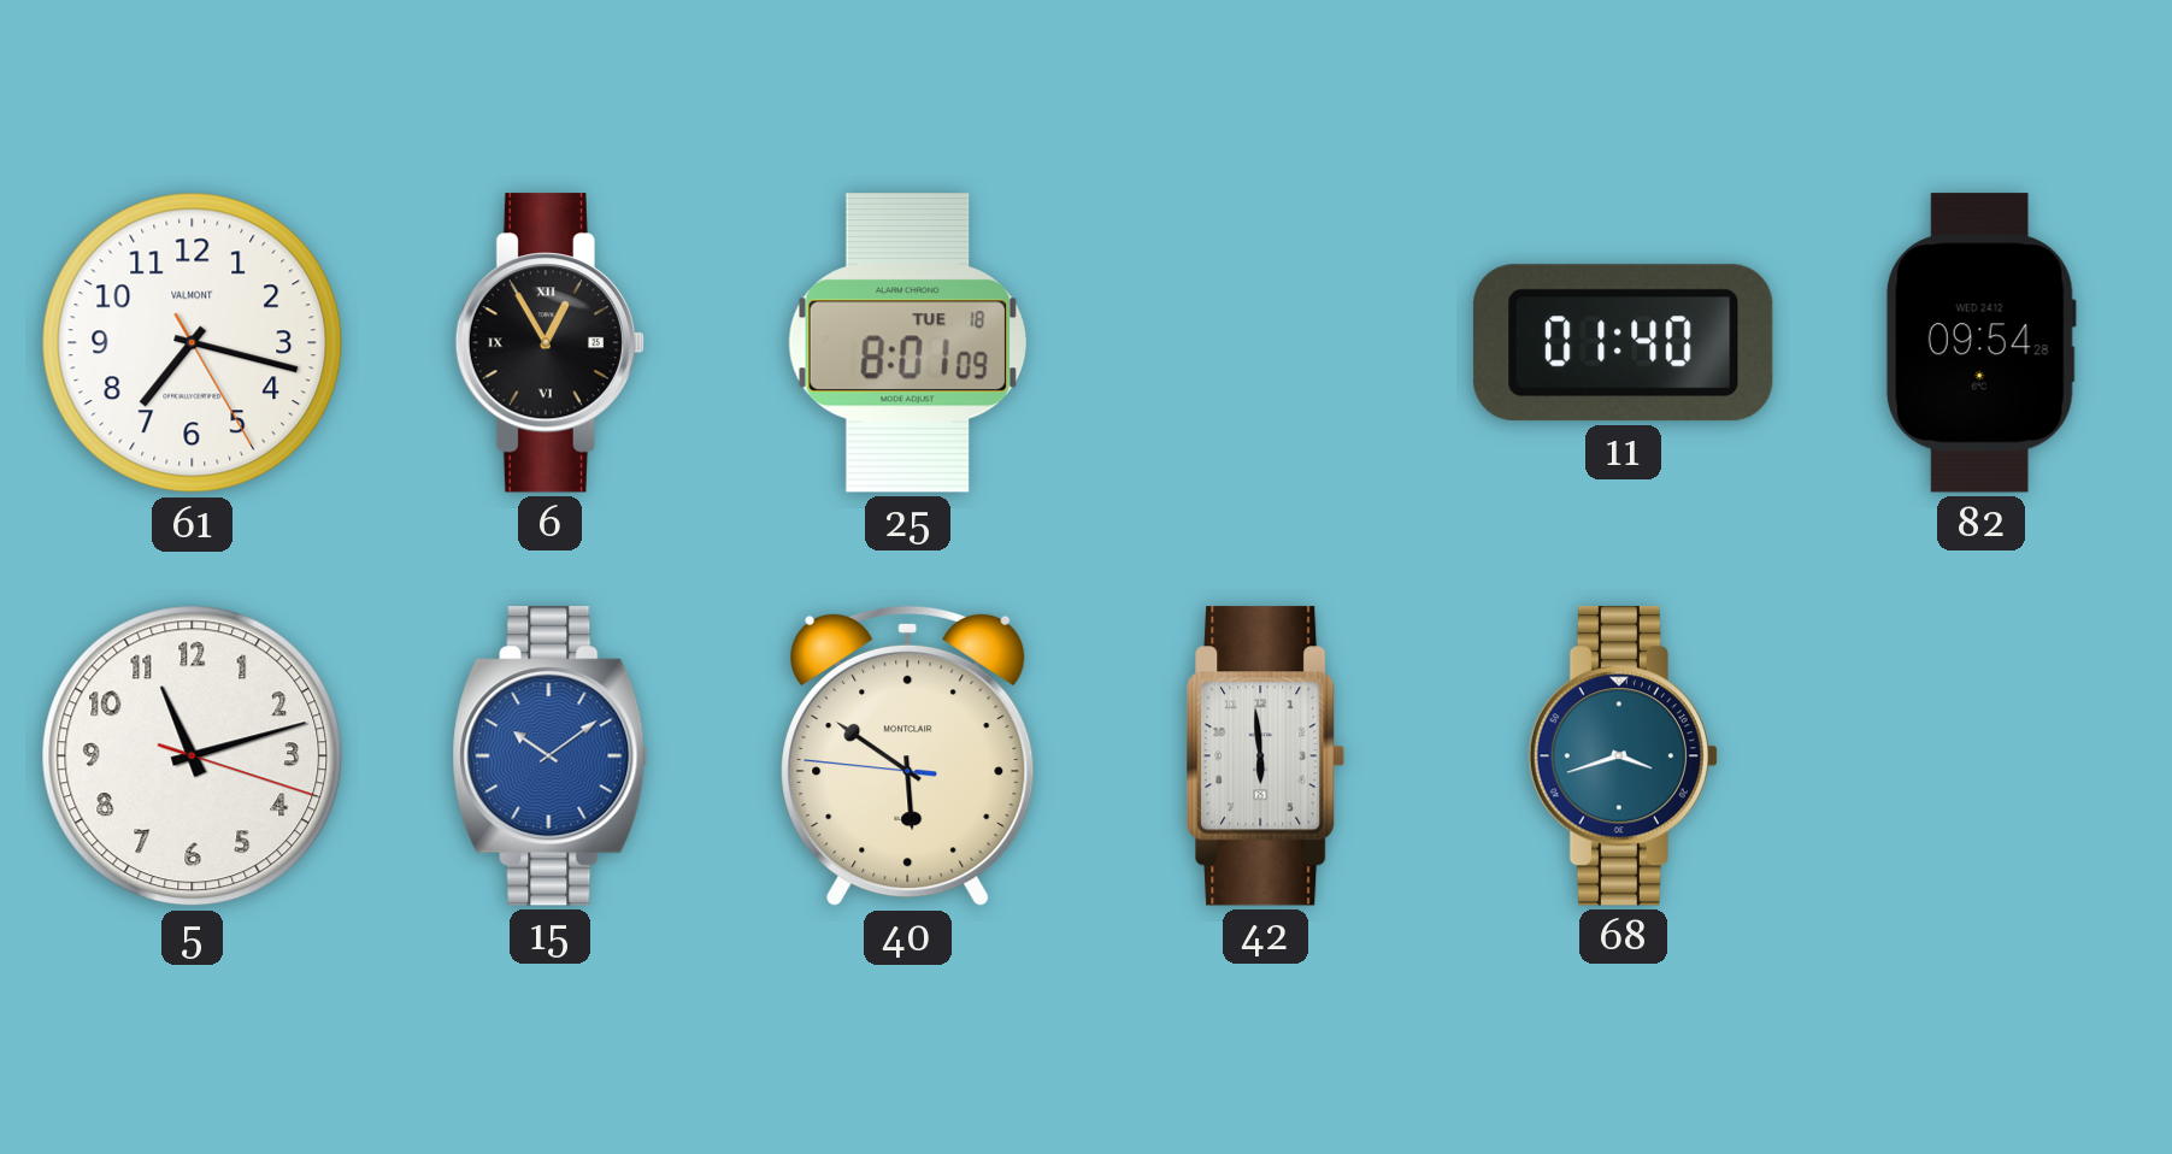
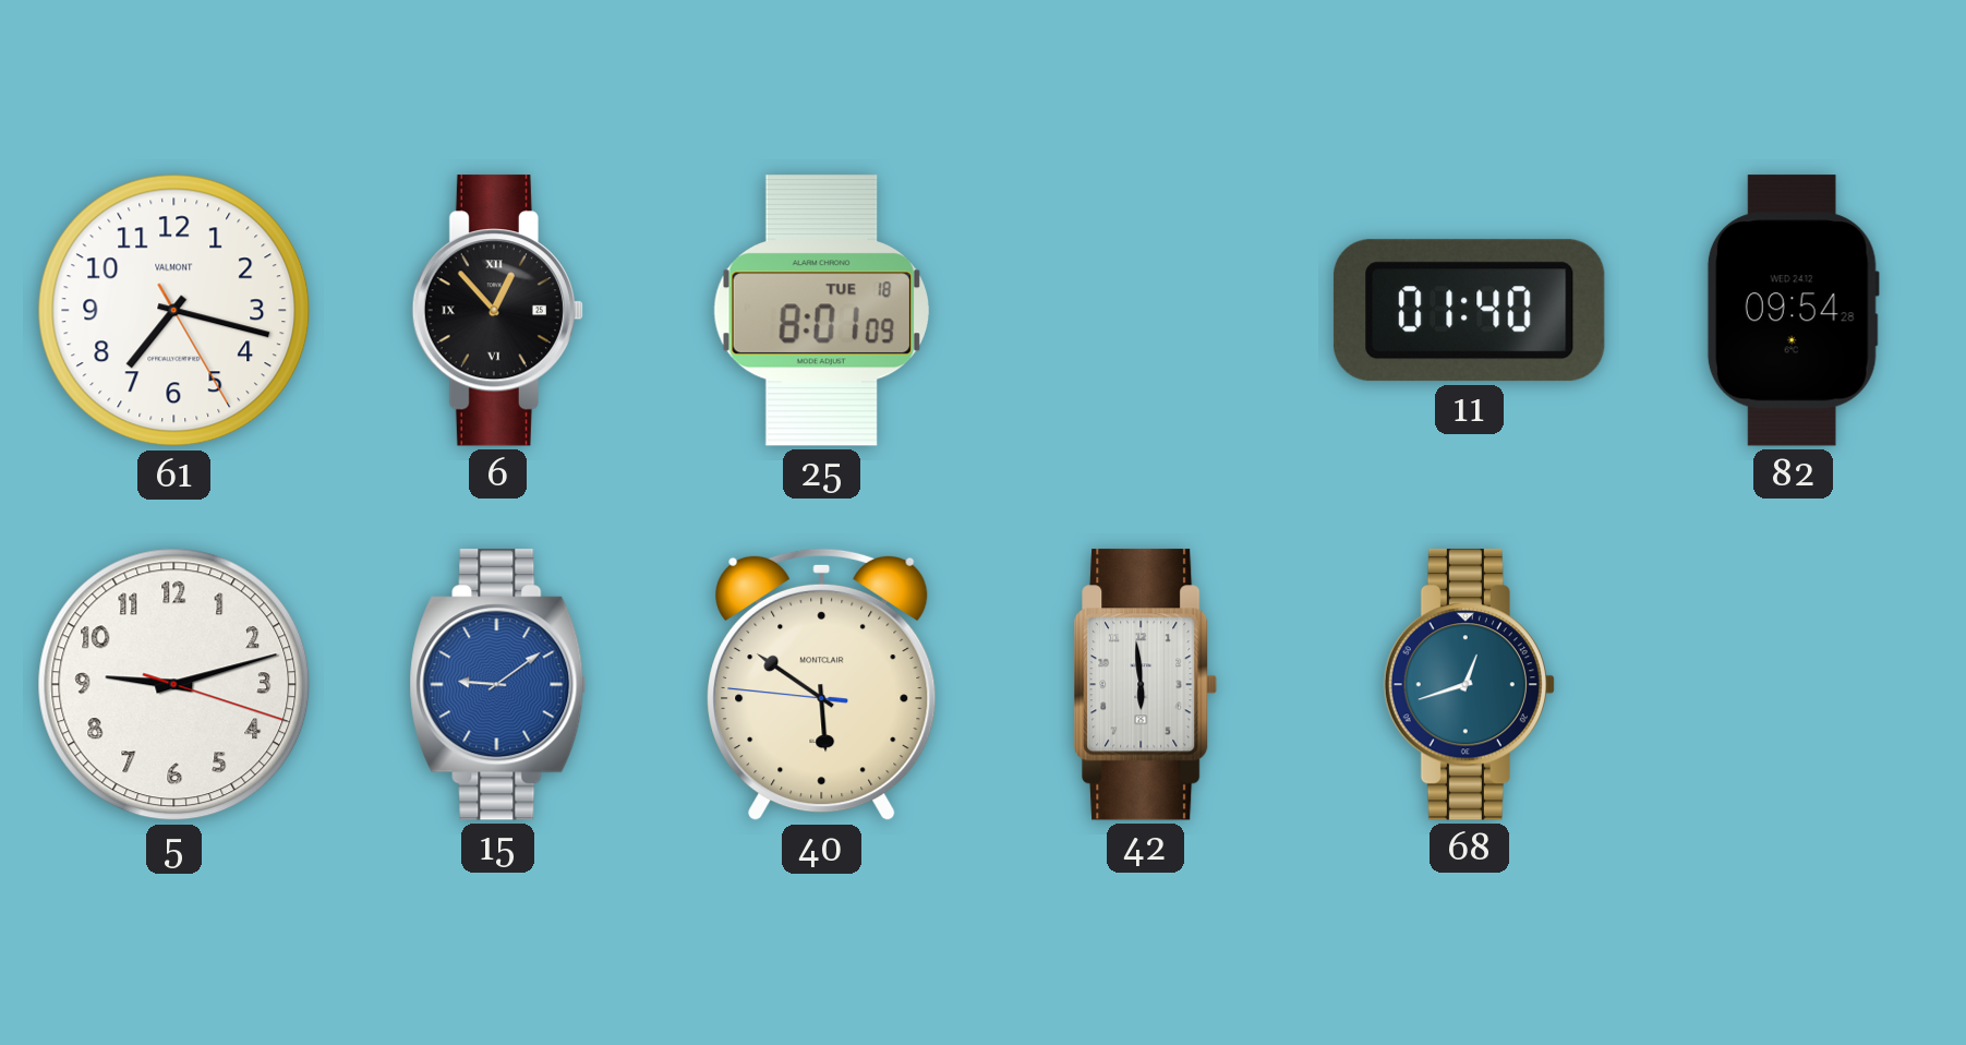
6: 12:55 -> 12:53
5: 11:12 -> 9:12
15: 10:09 -> 9:09
68: 3:42 -> 12:42
